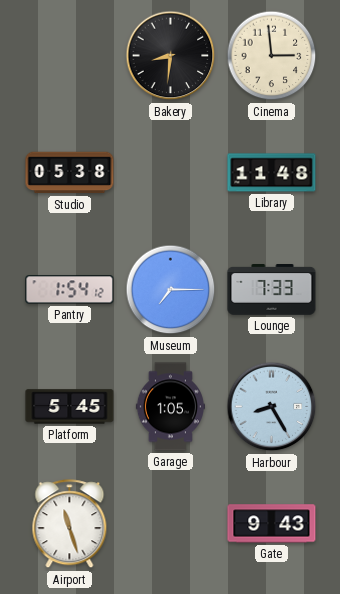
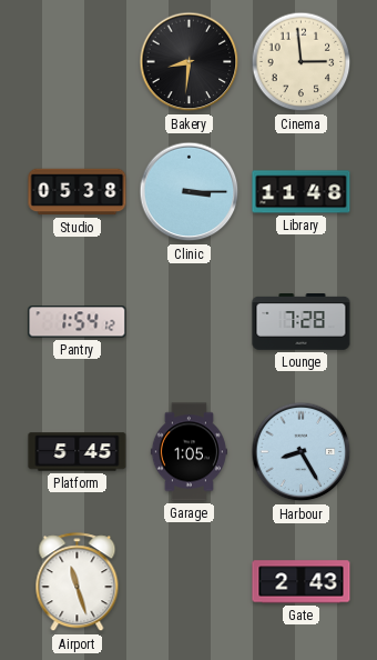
Clinic: none -> 3:15
Museum: 7:15 -> none
Lounge: 7:33 -> 7:28
Gate: 9:43 -> 2:43
